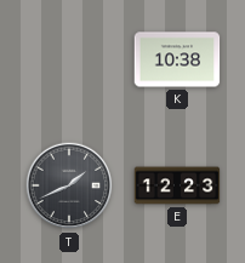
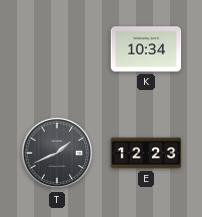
K: 10:38 -> 10:34
